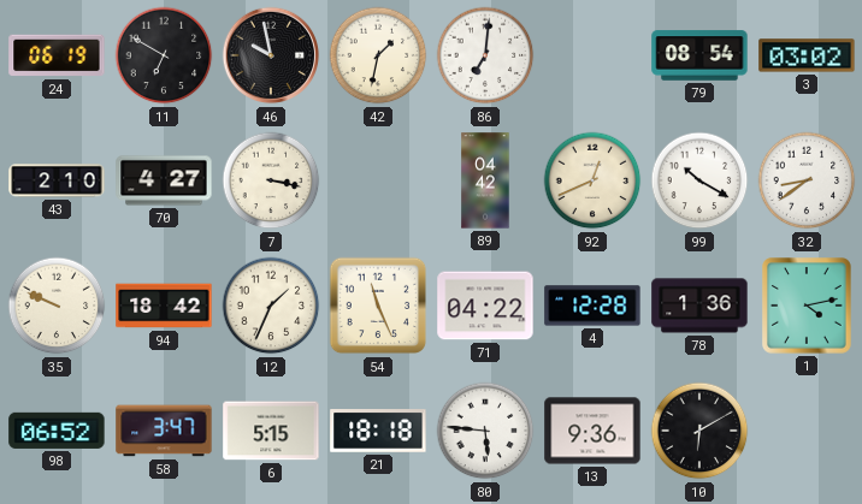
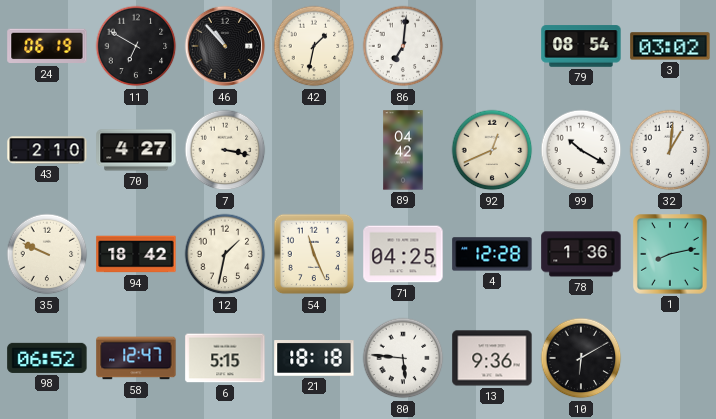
46: 9:58 -> 10:53
32: 8:39 -> 1:01
12: 1:34 -> 1:32
71: 04:22 -> 04:25
1: 4:13 -> 8:13
58: 3:47 -> 12:47
